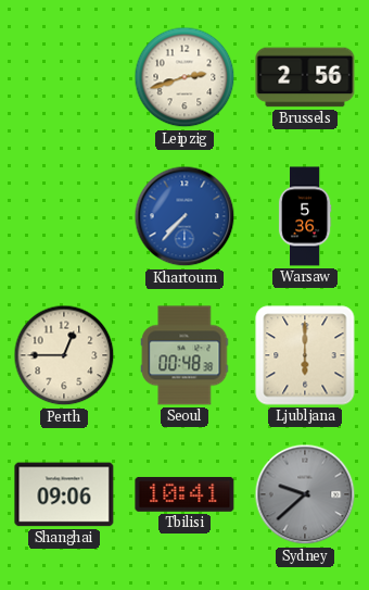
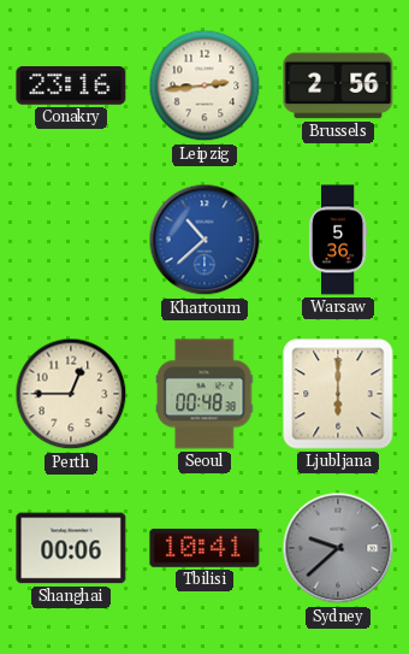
Conakry: none -> 23:16
Leipzig: 2:42 -> 2:44
Khartoum: 7:37 -> 10:38
Shanghai: 09:06 -> 00:06
